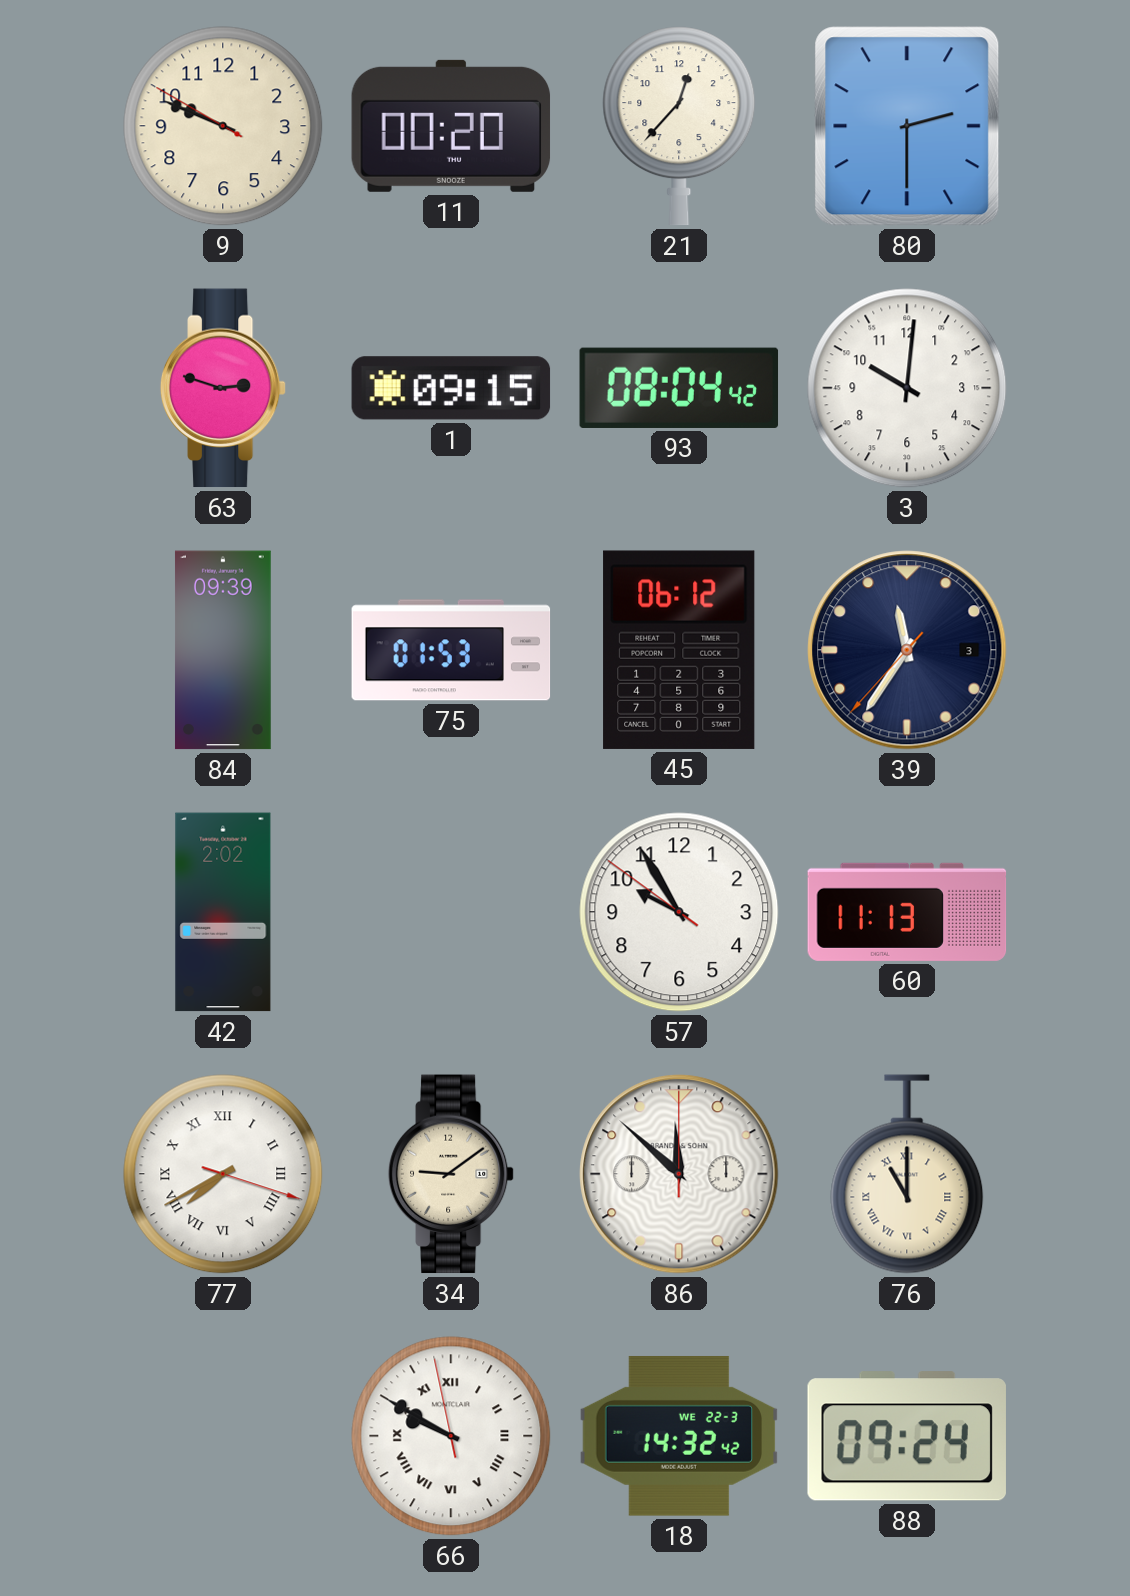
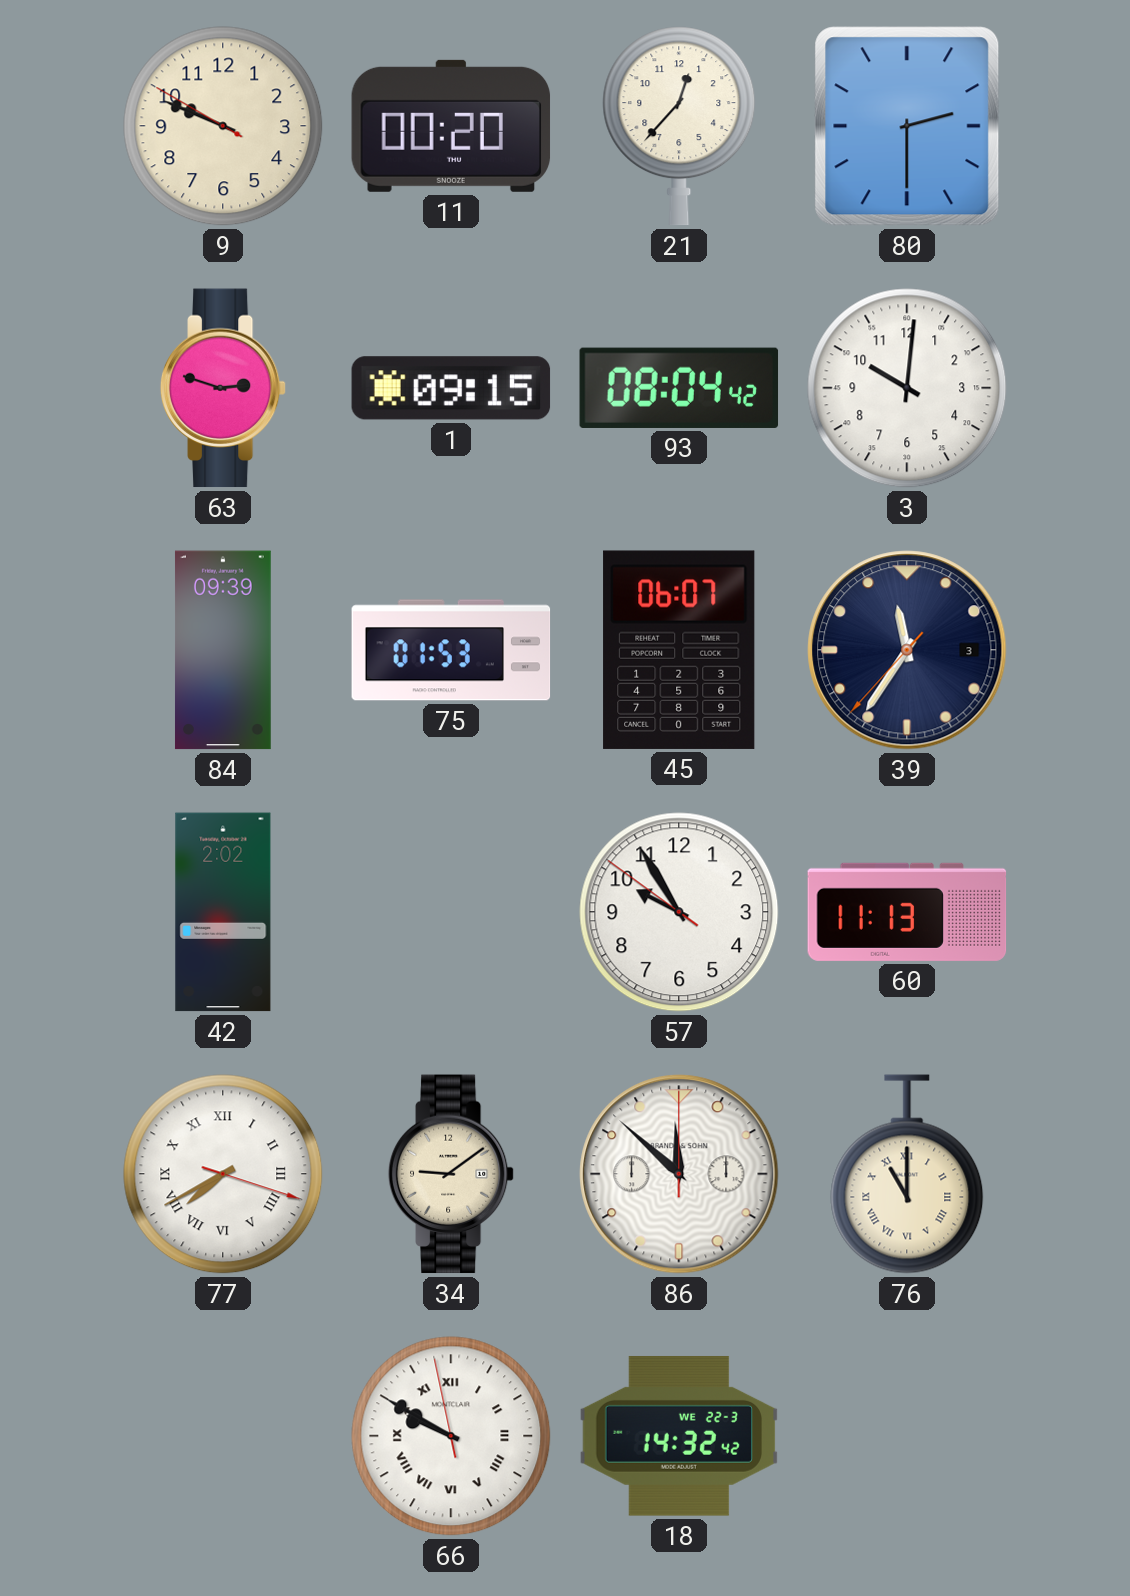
45: 06:12 -> 06:07
88: 09:24 -> none
